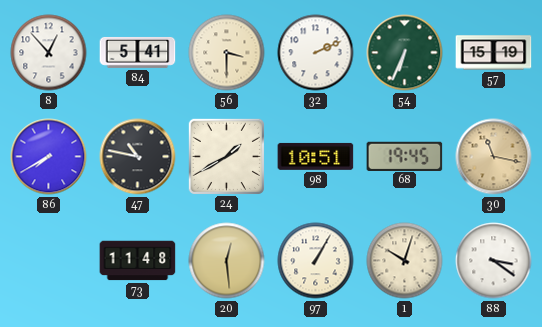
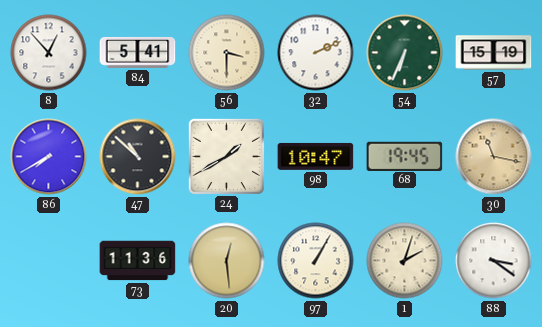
47: 10:47 -> 10:52
98: 10:51 -> 10:47
73: 11:48 -> 11:36
1: 10:03 -> 2:03
